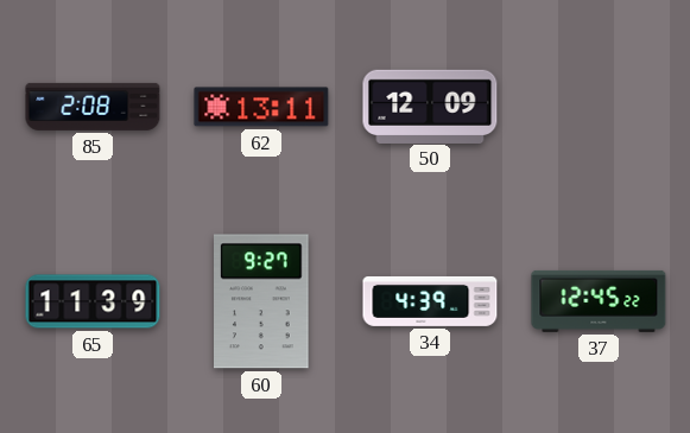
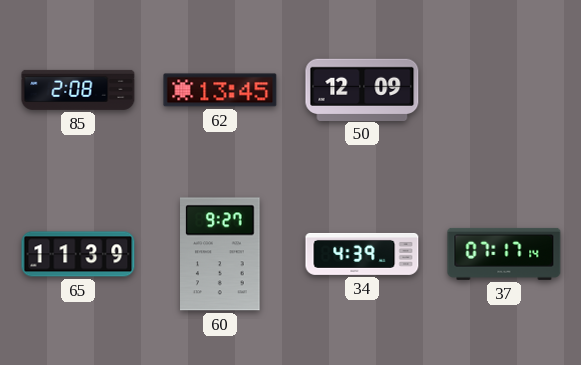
62: 13:11 -> 13:45
37: 12:45 -> 07:17
